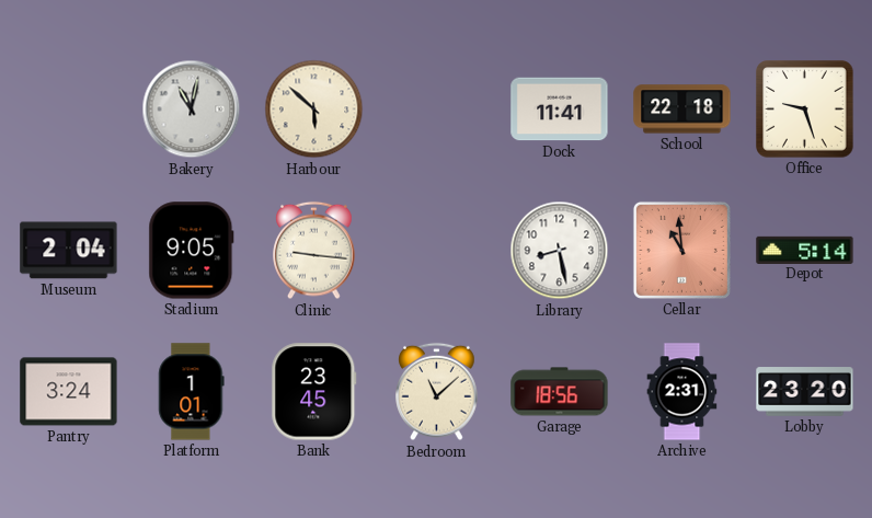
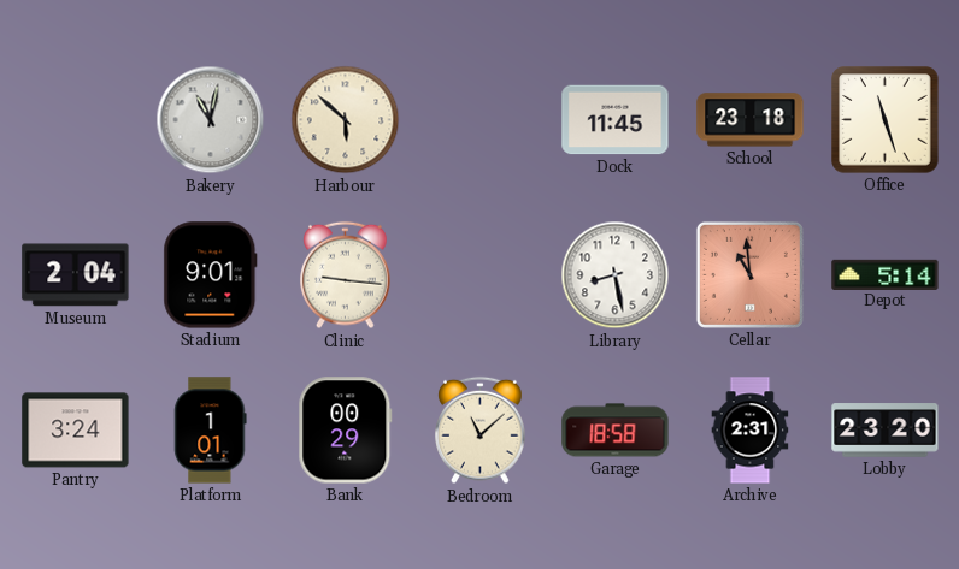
Dock: 11:41 -> 11:45
School: 22:18 -> 23:18
Office: 9:27 -> 11:27
Stadium: 9:05 -> 9:01
Bank: 23:45 -> 00:29
Garage: 18:56 -> 18:58
